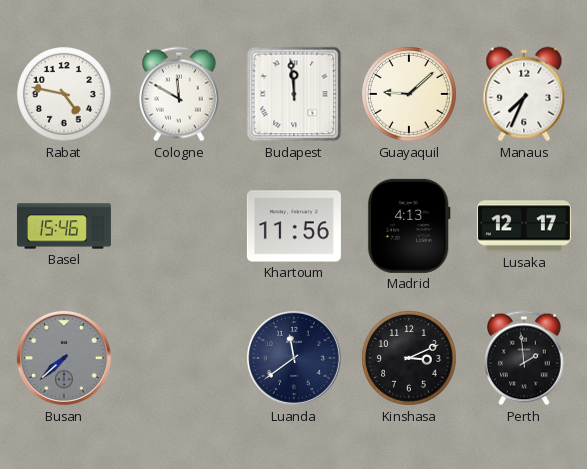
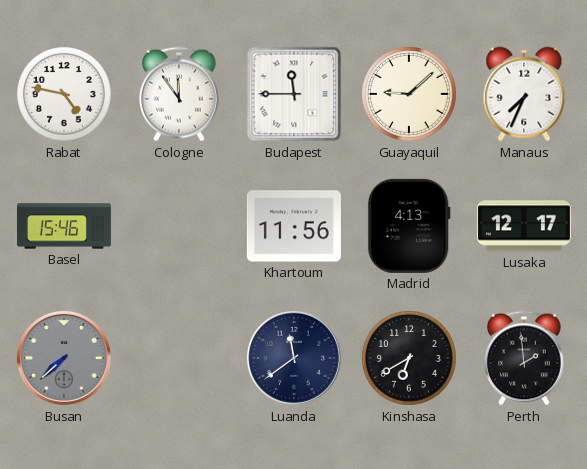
Cologne: 11:50 -> 11:54
Budapest: 11:59 -> 11:45
Kinshasa: 3:11 -> 6:40
